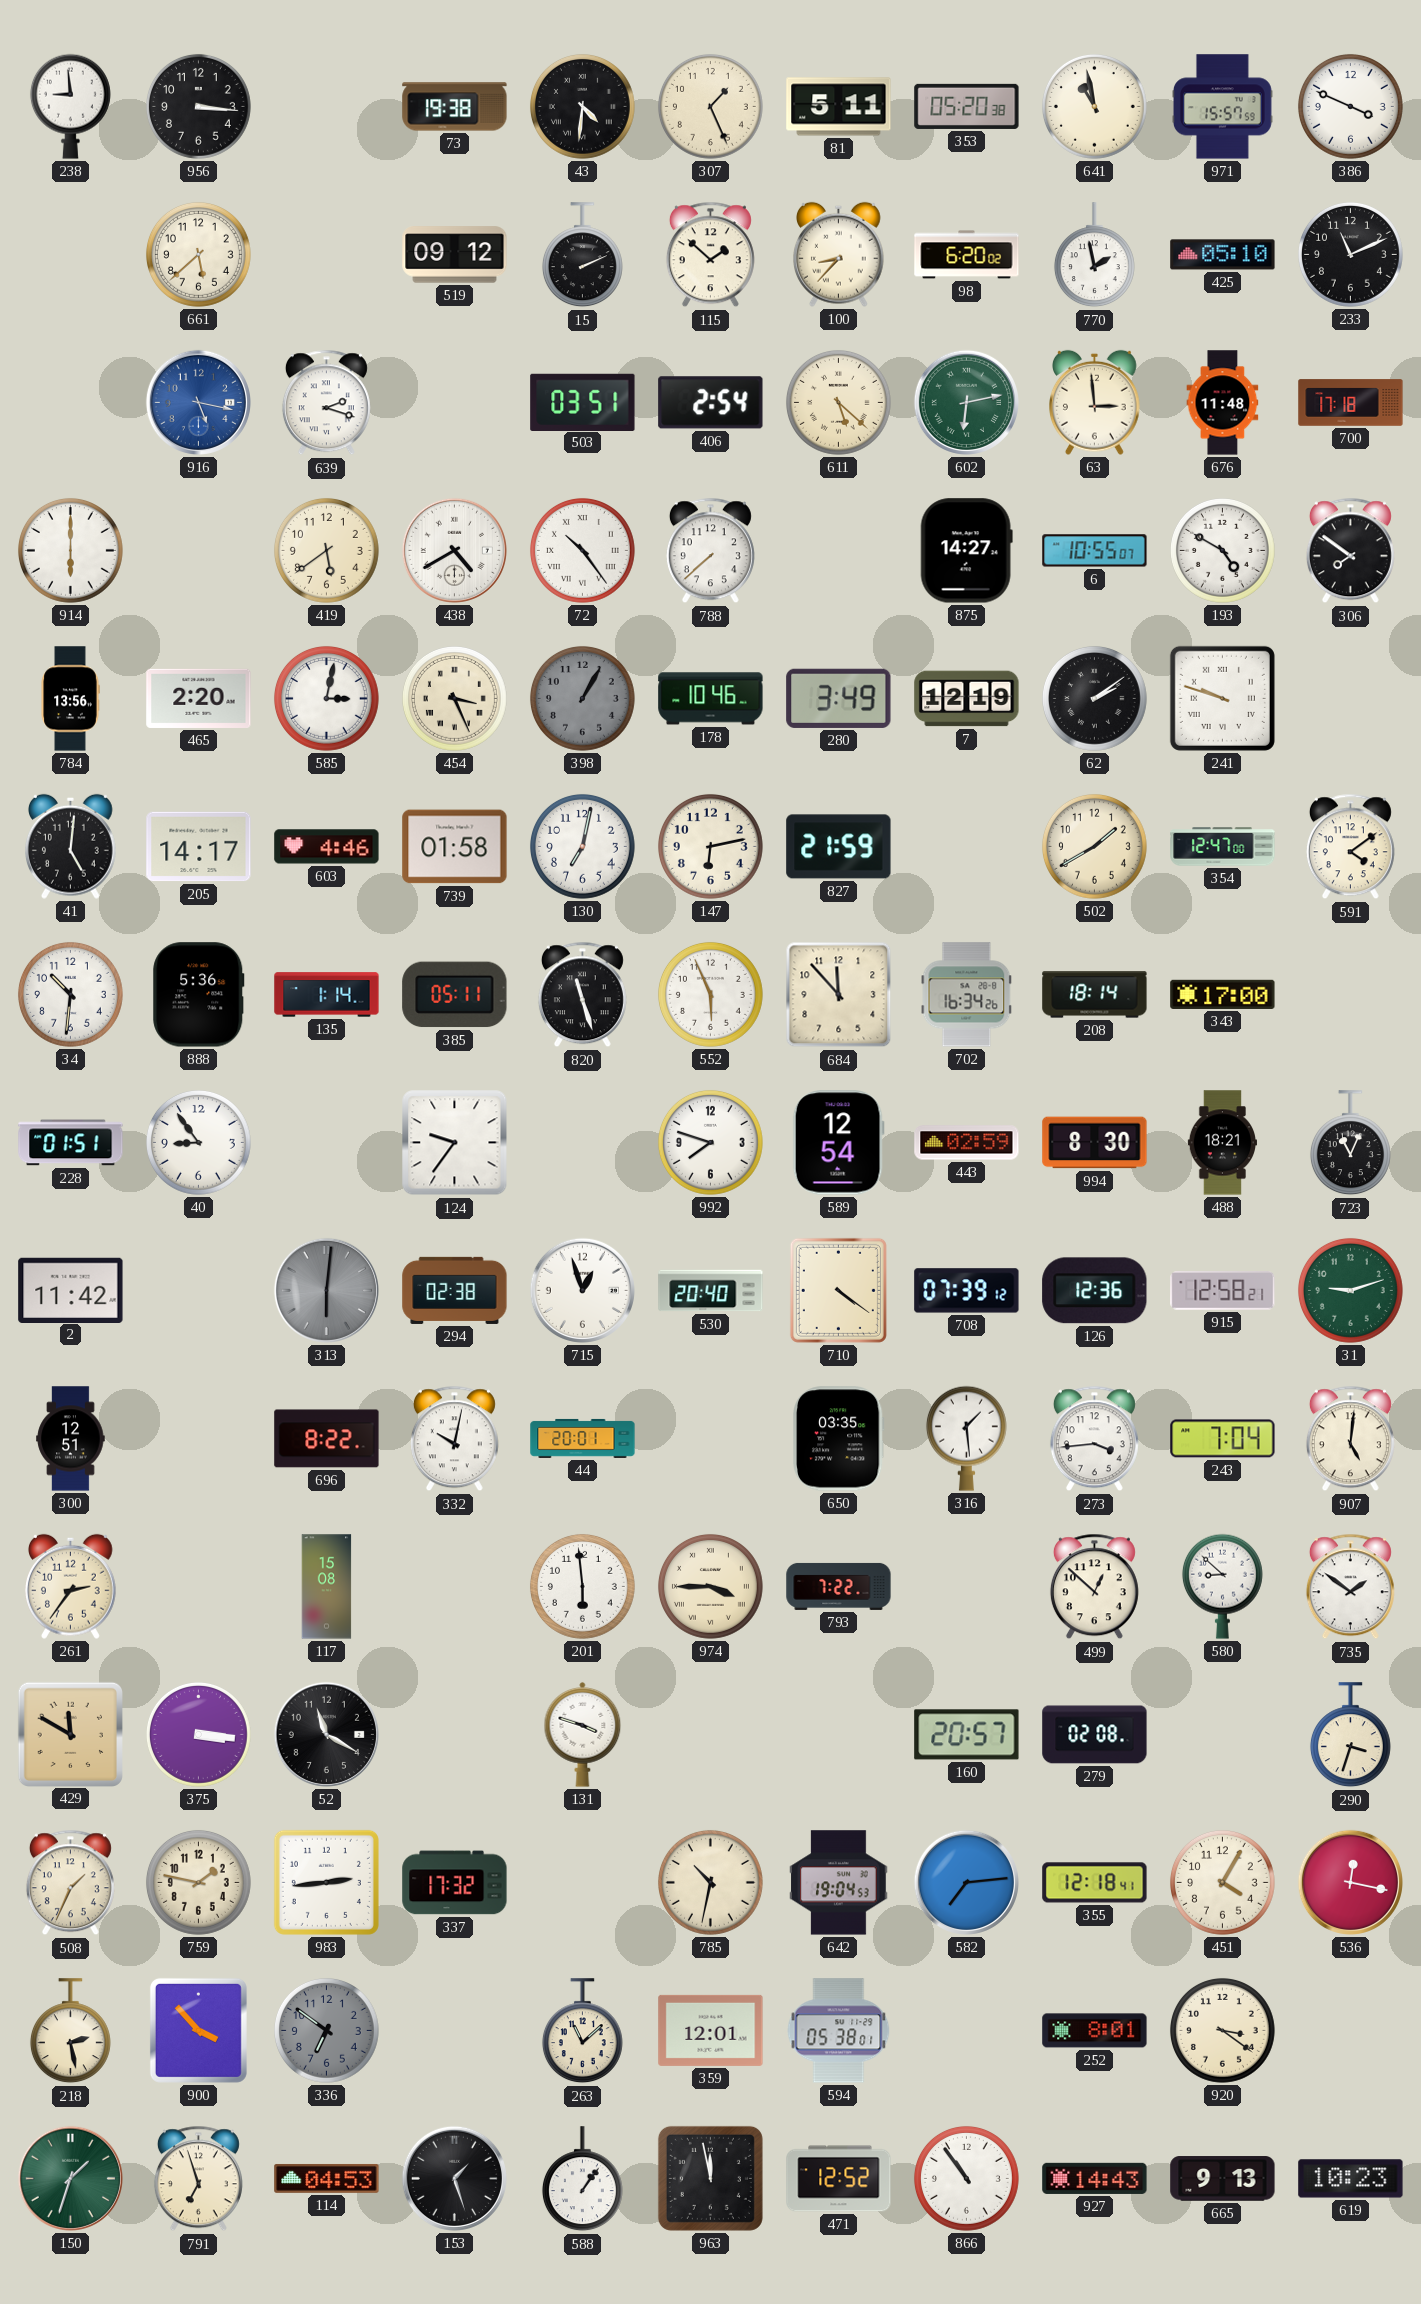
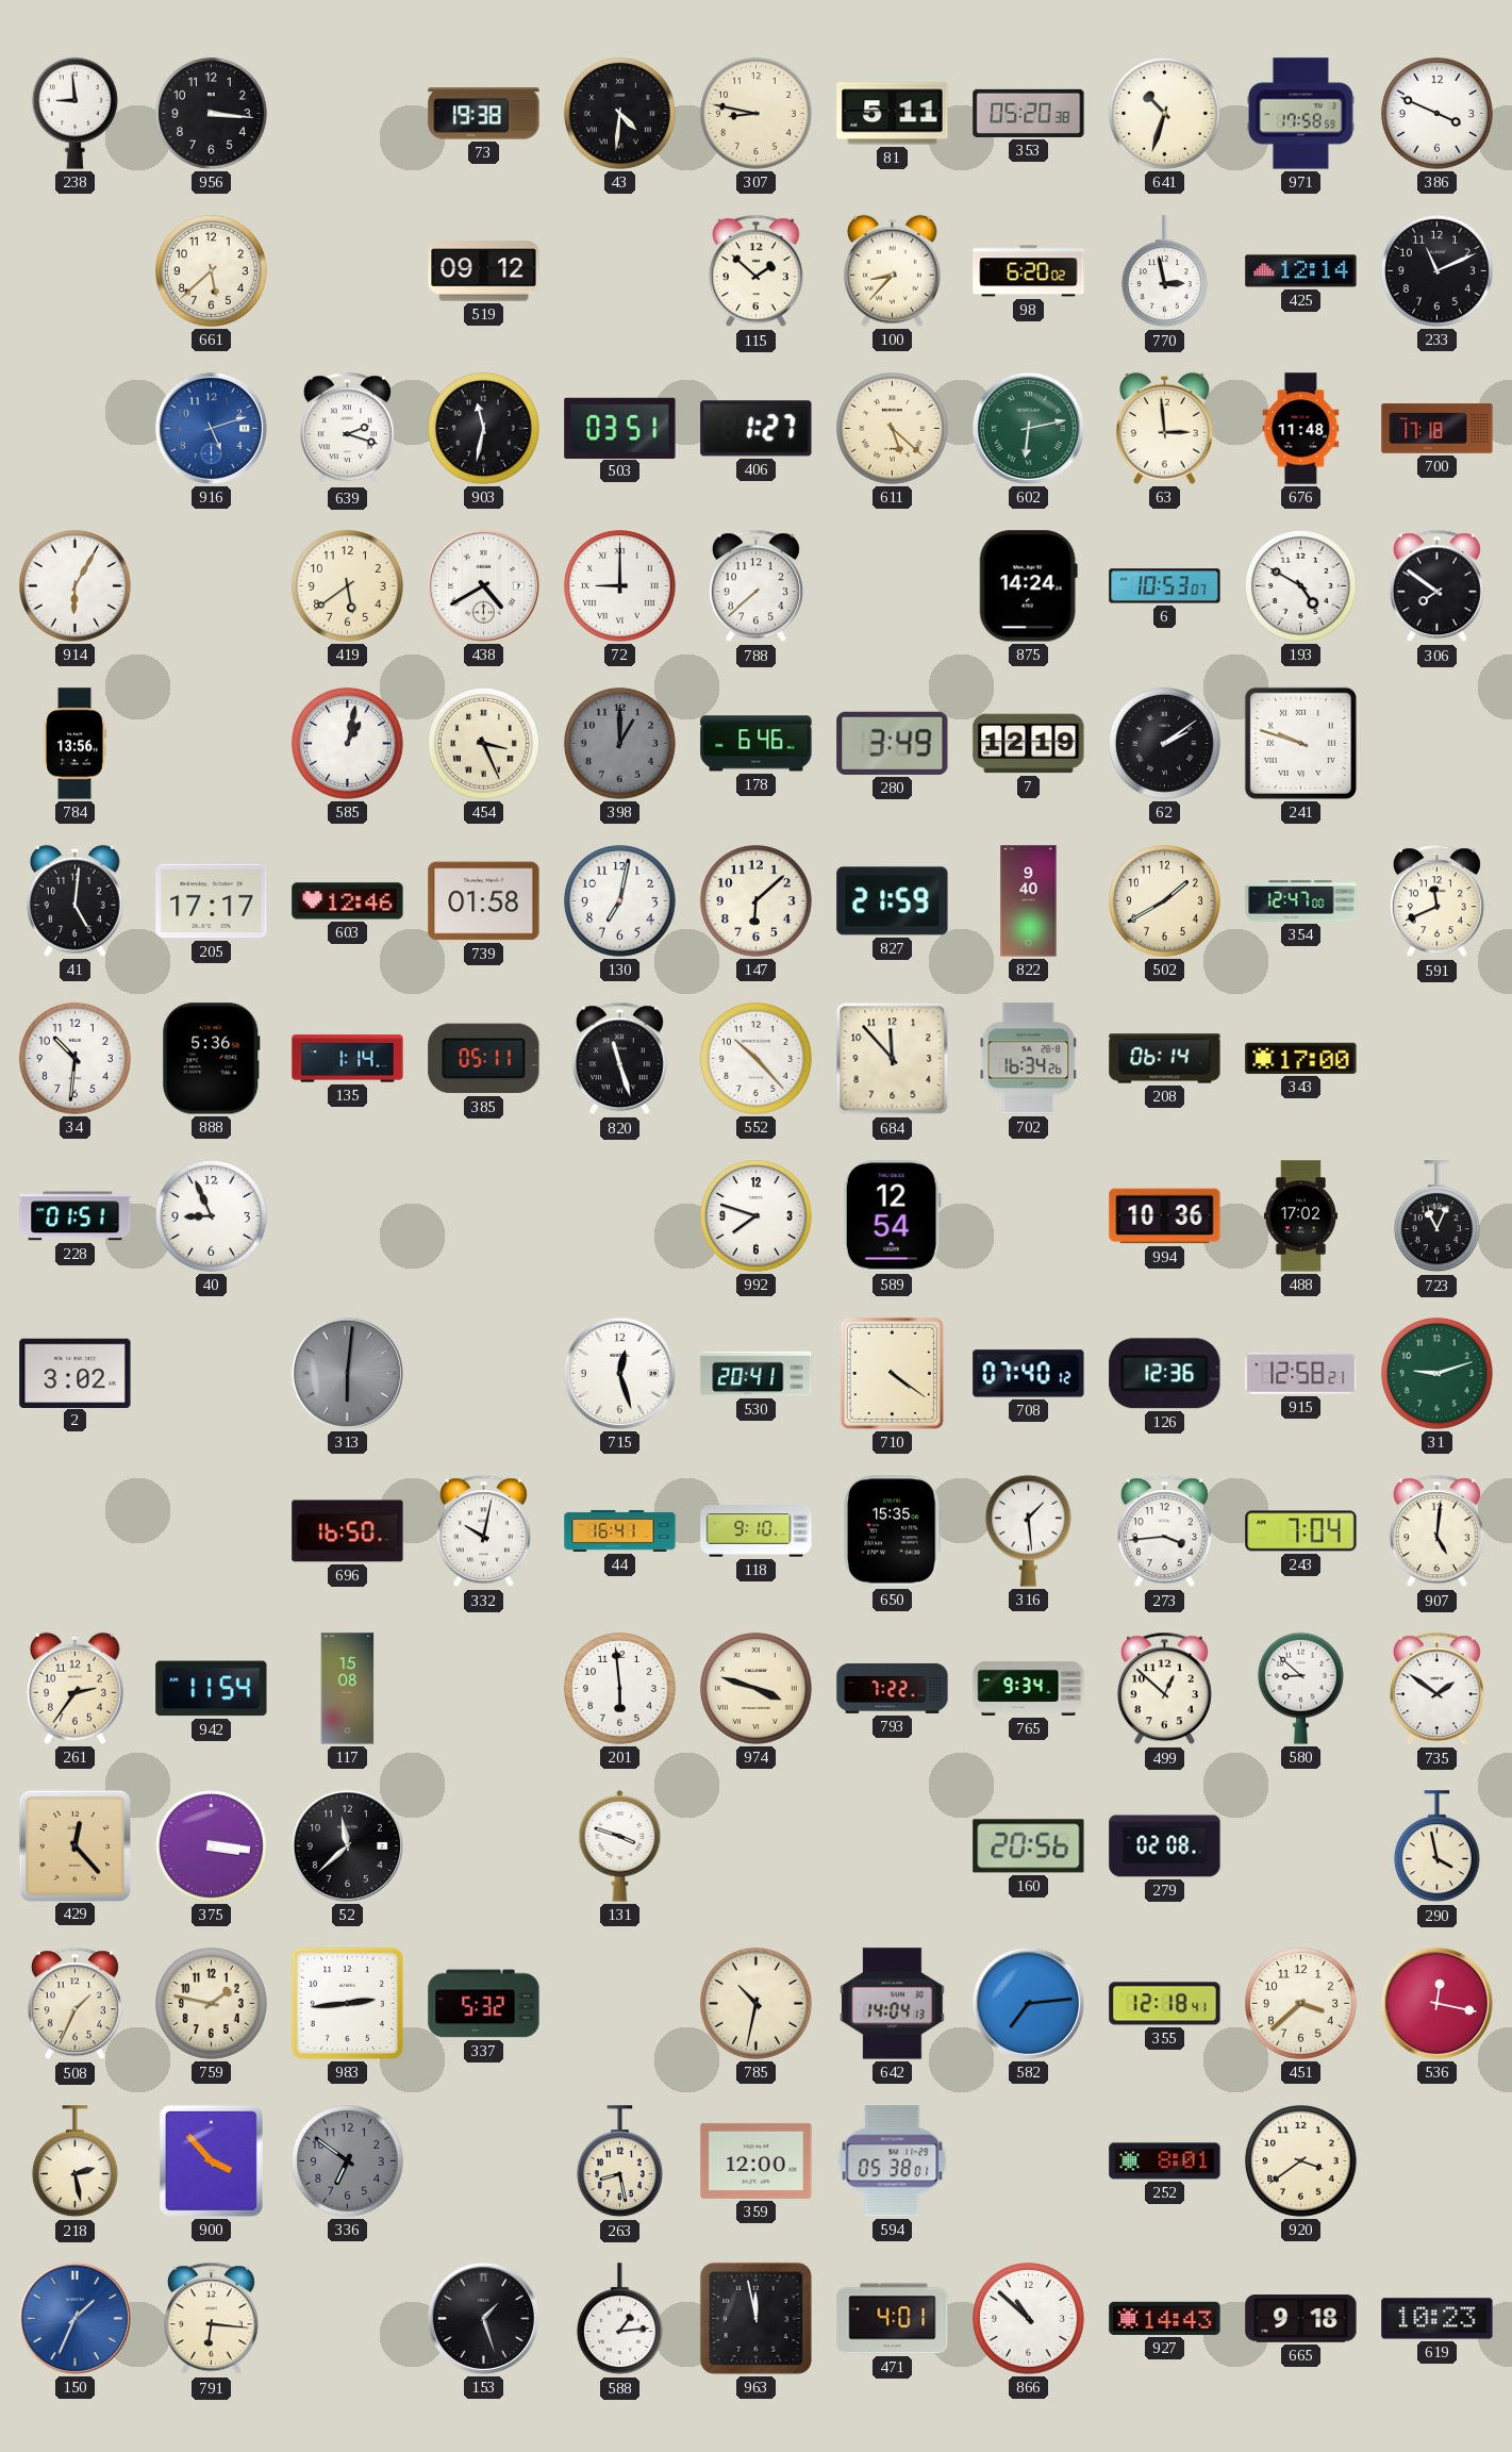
307: 1:26 -> 8:47
641: 10:58 -> 10:33
971: 15:57 -> 17:58
15: 2:11 -> none
770: 1:58 -> 2:58
425: 05:10 -> 12:14
916: 5:17 -> 5:12
903: none -> 11:32
406: 2:54 -> 1:27
914: 6:00 -> 6:05
72: 10:24 -> 9:00
875: 14:27 -> 14:24
6: 10:55 -> 10:53
465: 2:20 -> none
585: 3:02 -> 1:02
398: 1:05 -> 1:00
178: 10:46 -> 6:46
205: 14:17 -> 17:17
603: 4:46 -> 12:46
147: 6:13 -> 6:08
822: none -> 9:40
591: 4:09 -> 11:41
552: 5:56 -> 10:23
208: 18:14 -> 06:14
40: 8:54 -> 8:56
124: 9:36 -> none
443: 02:59 -> none
994: 8:30 -> 10:36
488: 18:21 -> 17:02
2: 11:42 -> 3:02
294: 02:38 -> none
715: 12:57 -> 12:27
530: 20:40 -> 20:41
708: 07:39 -> 07:40
300: 12:51 -> none
696: 8:22 -> 16:50
44: 20:01 -> 16:41
118: none -> 9:10
650: 03:35 -> 15:35
942: none -> 11:54
974: 3:45 -> 3:48
765: none -> 9:34
429: 11:50 -> 12:23
52: 11:20 -> 11:38
160: 20:57 -> 20:56
290: 3:33 -> 3:58
337: 17:32 -> 5:32
642: 19:04 -> 14:04
451: 4:05 -> 3:38
263: 11:08 -> 8:28
359: 12:01 -> 12:00
920: 3:21 -> 3:39
150: 1:33 -> 1:34
150 dial: green -> blue
791: 6:57 -> 6:16
114: 04:53 -> none
588: 1:06 -> 1:14
471: 12:52 -> 4:01
866: 10:54 -> 10:52
665: 9:13 -> 9:18
